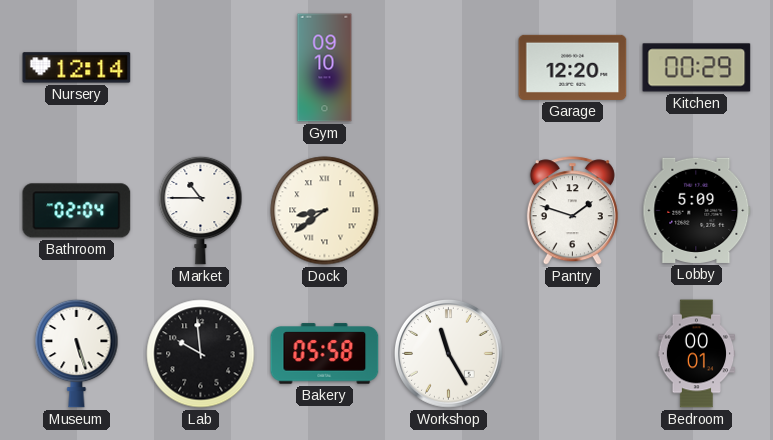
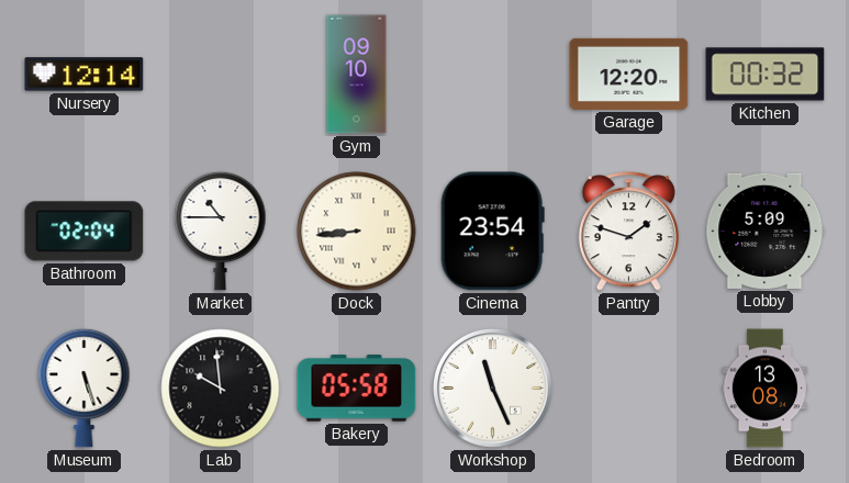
Kitchen: 00:29 -> 00:32
Dock: 8:39 -> 8:44
Cinema: none -> 23:54
Workshop: 11:25 -> 11:26
Bedroom: 00:01 -> 13:08
